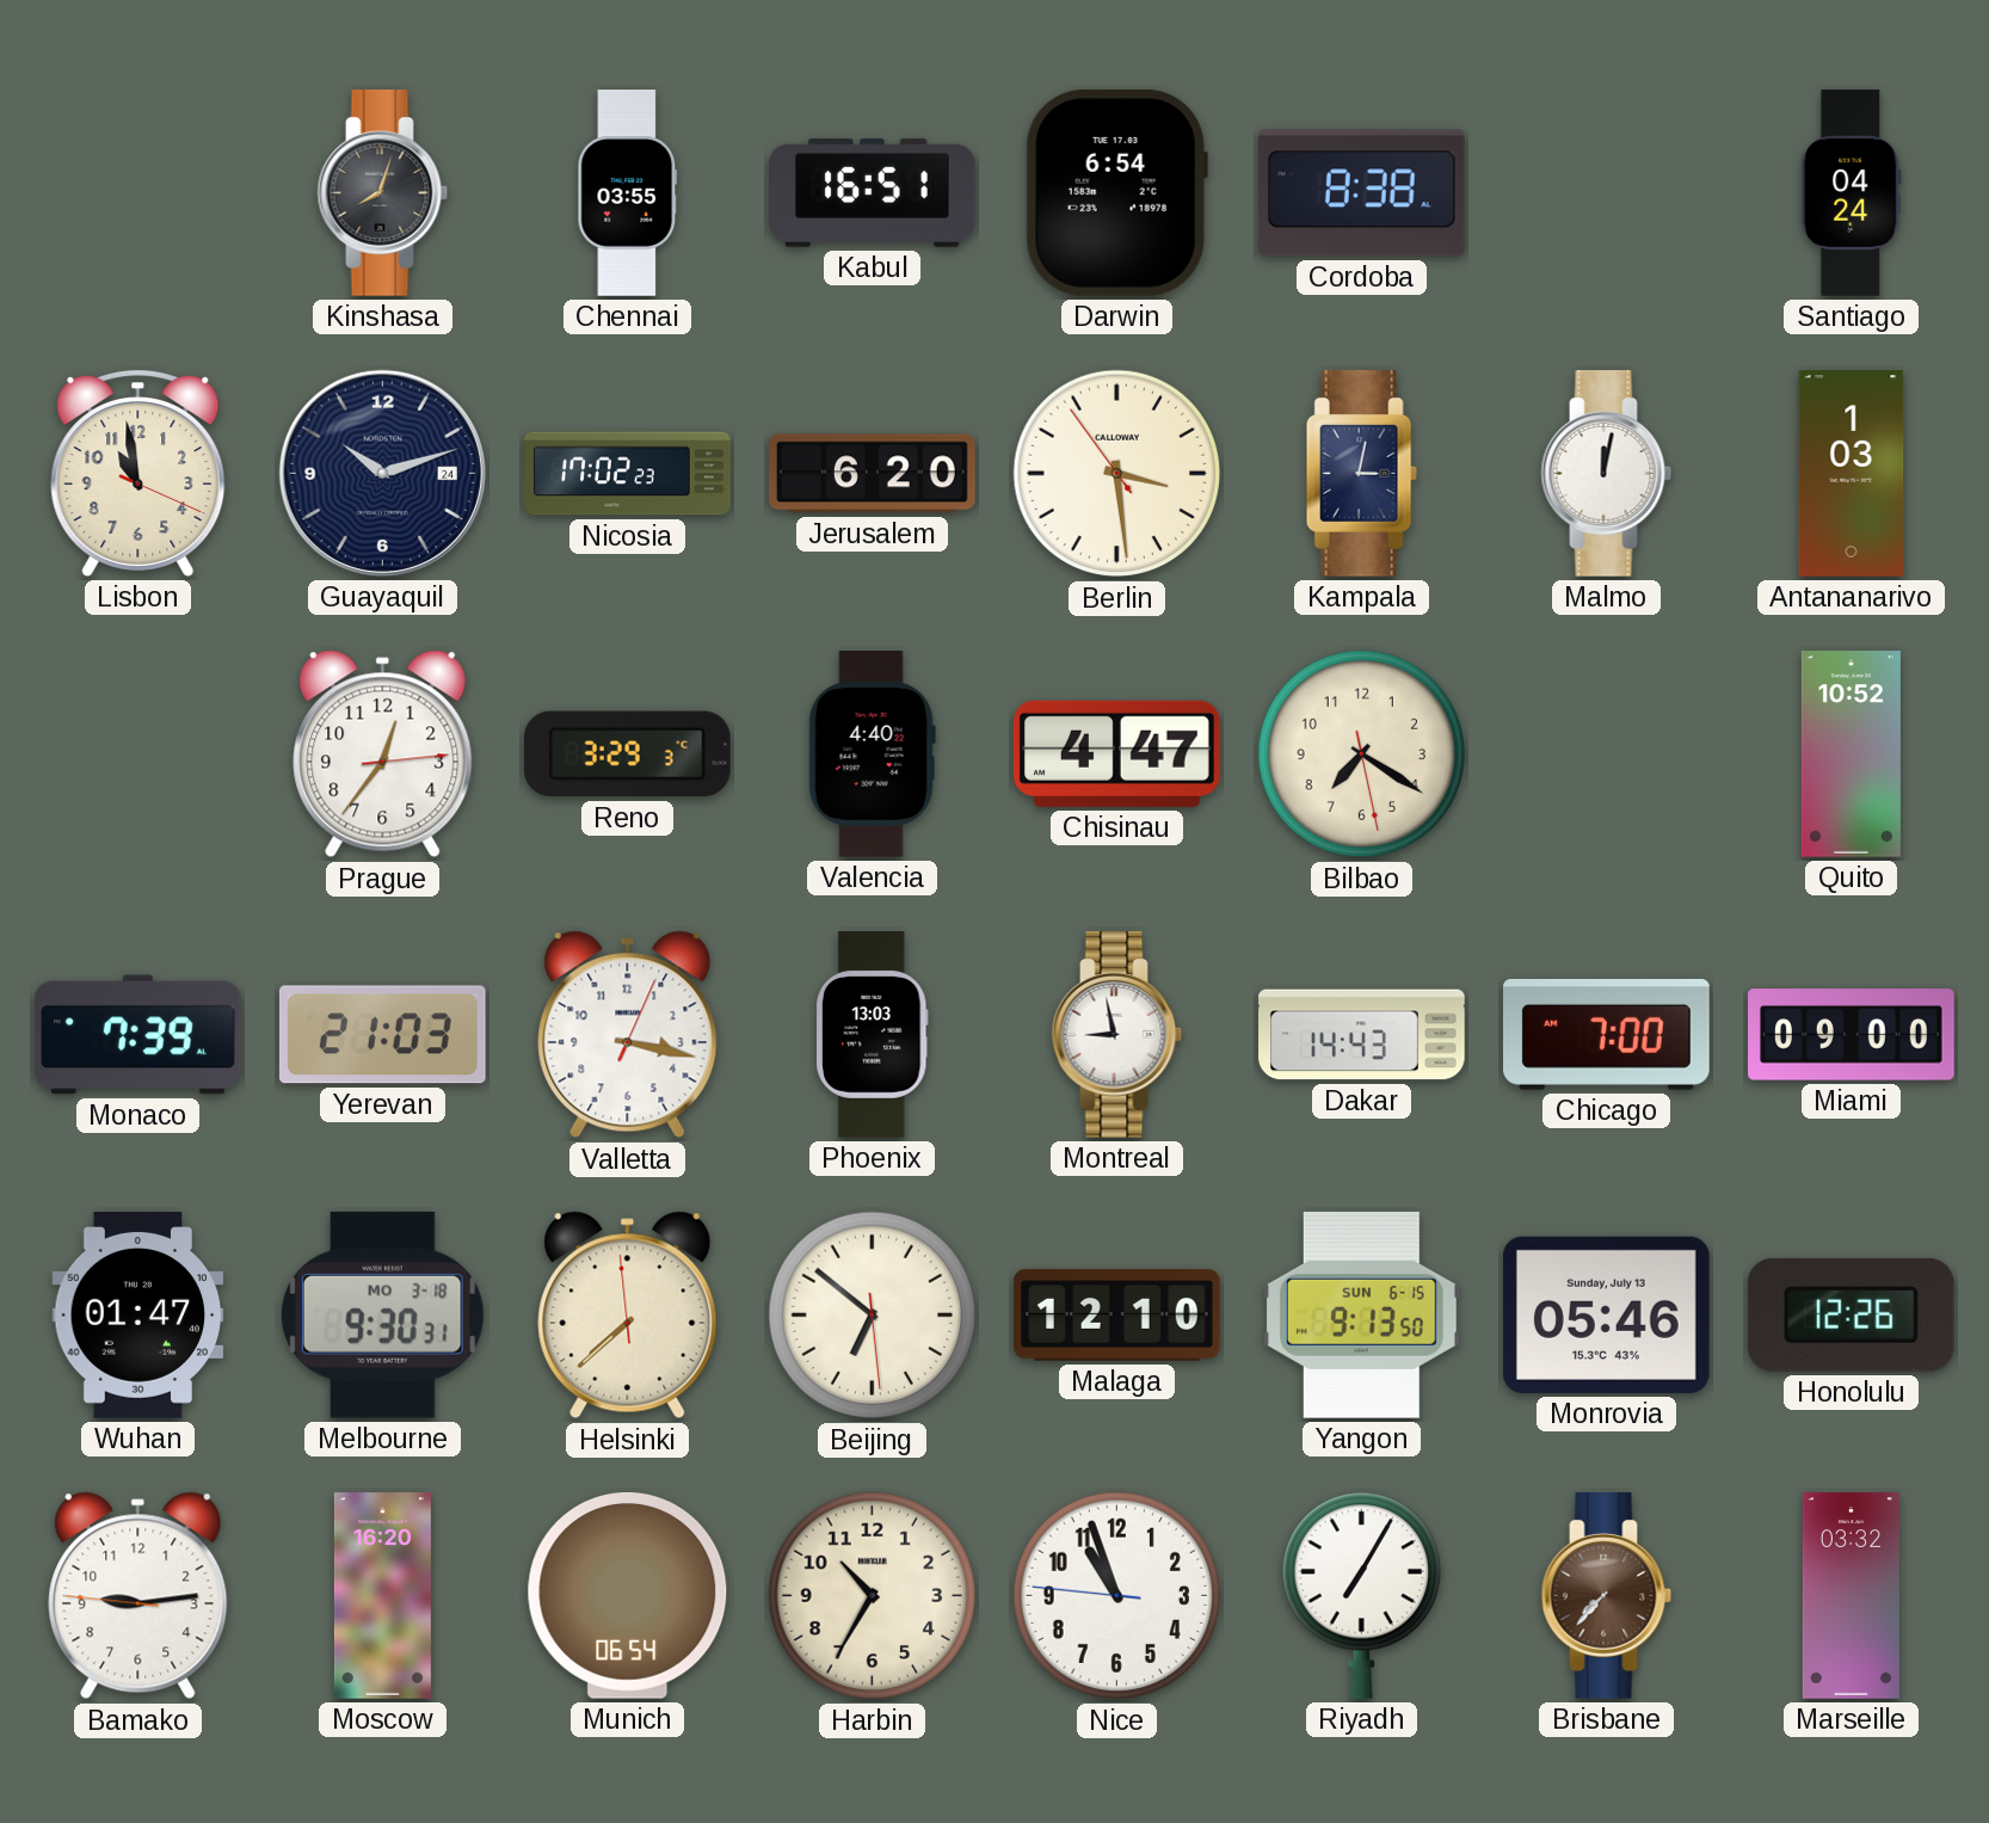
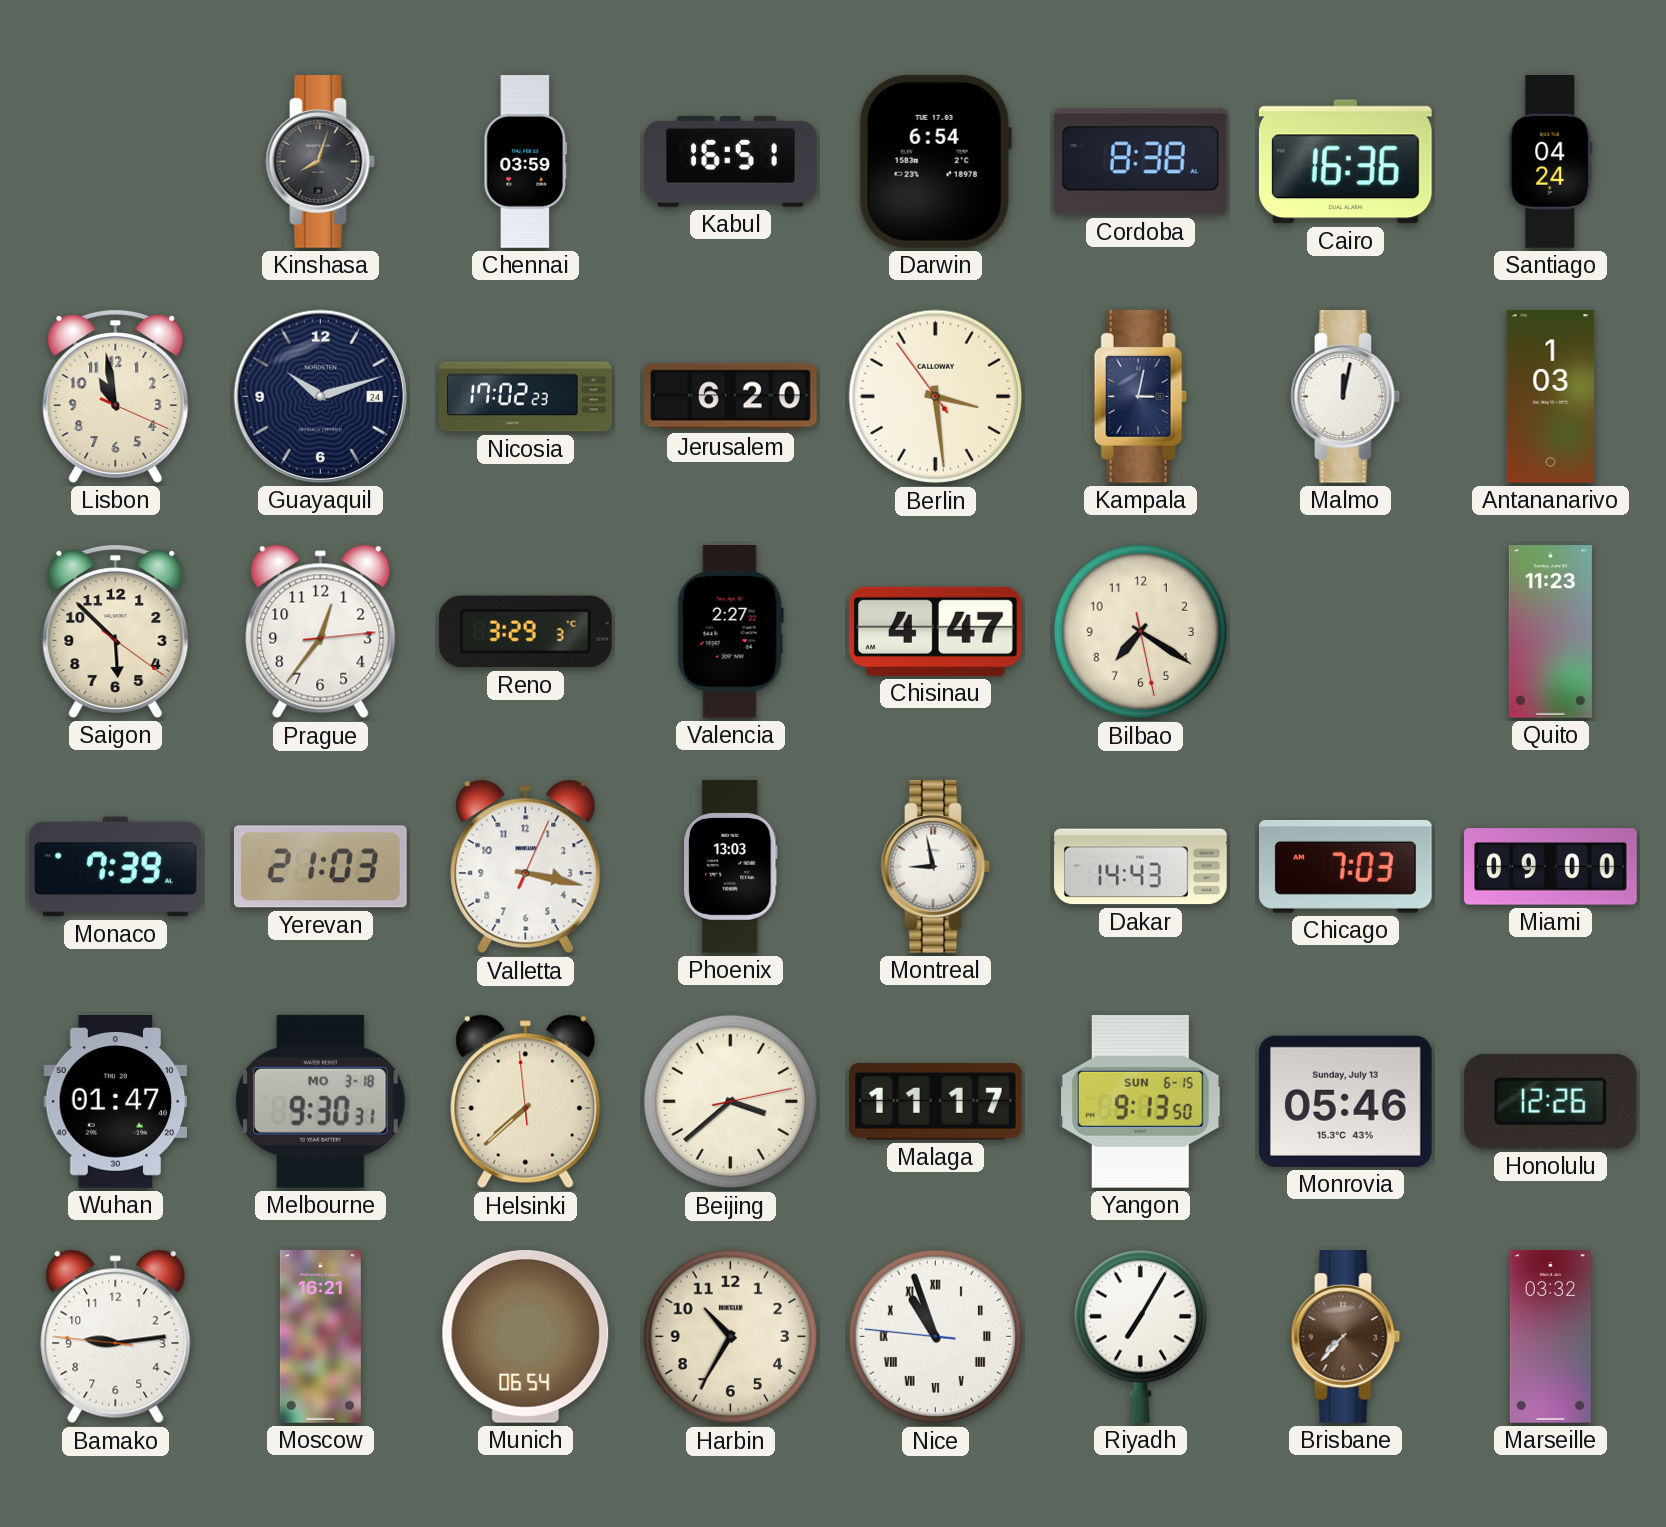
Chennai: 03:55 -> 03:59
Cairo: none -> 16:36
Saigon: none -> 5:52
Valencia: 4:40 -> 2:27
Quito: 10:52 -> 11:23
Chicago: 7:00 -> 7:03
Beijing: 6:51 -> 3:38
Malaga: 12:10 -> 11:17
Moscow: 16:20 -> 16:21
Nice numerals: Arabic -> Roman
